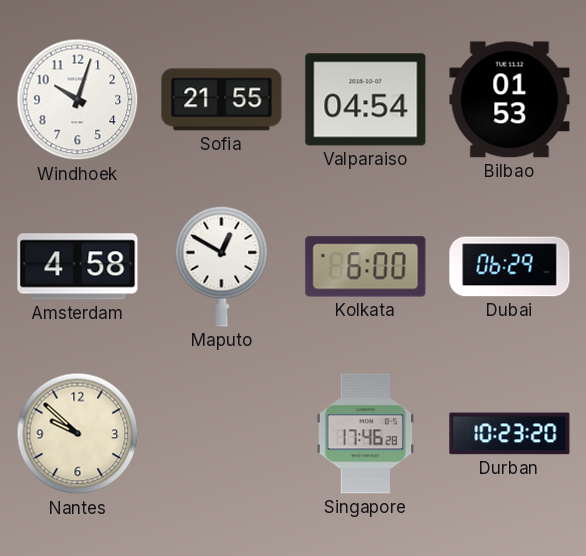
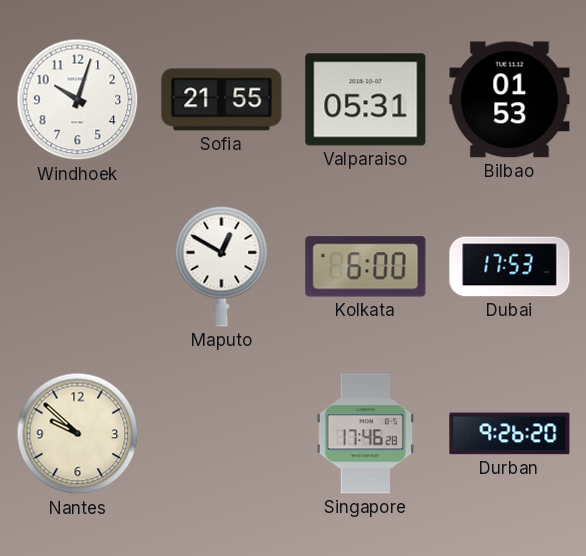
Valparaiso: 04:54 -> 05:31
Amsterdam: 4:58 -> none
Dubai: 06:29 -> 17:53
Durban: 10:23 -> 9:26
